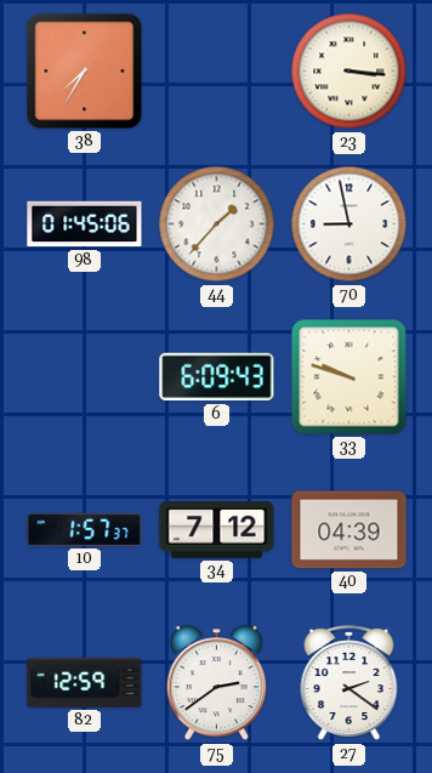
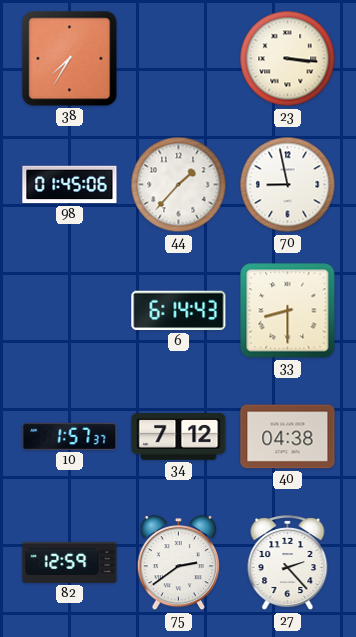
6: 6:09 -> 6:14
33: 9:48 -> 8:30
40: 04:39 -> 04:38
27: 2:21 -> 2:23
